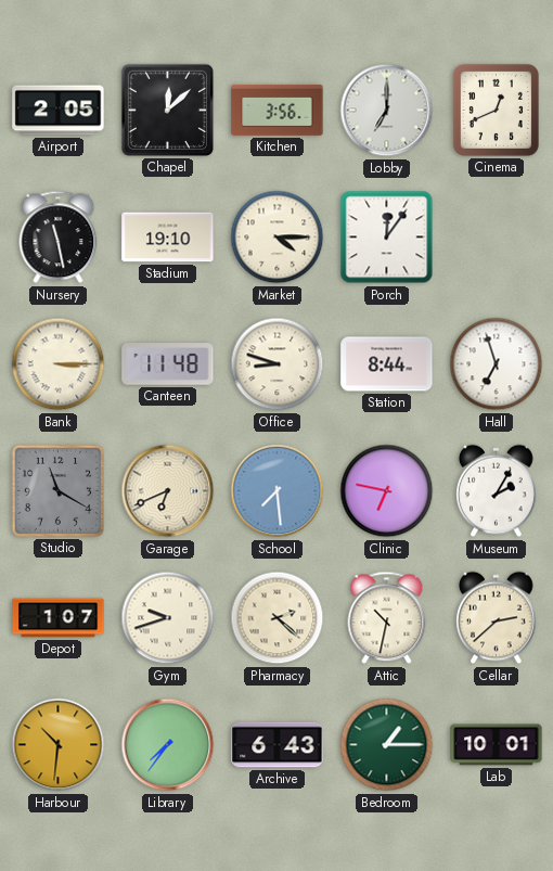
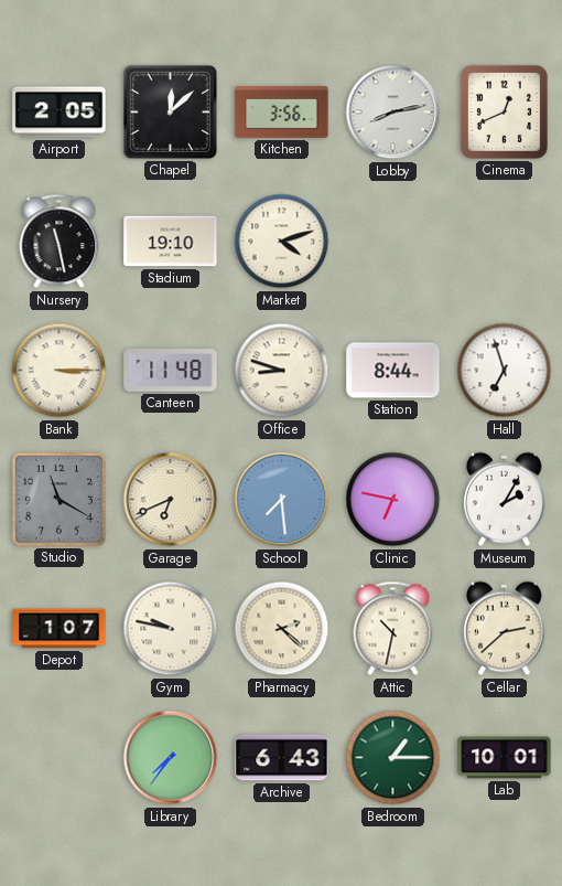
Lobby: 7:00 -> 8:13
Market: 4:15 -> 4:12
Porch: 12:06 -> none
Gym: 9:42 -> 9:47
Harbour: 10:31 -> none
